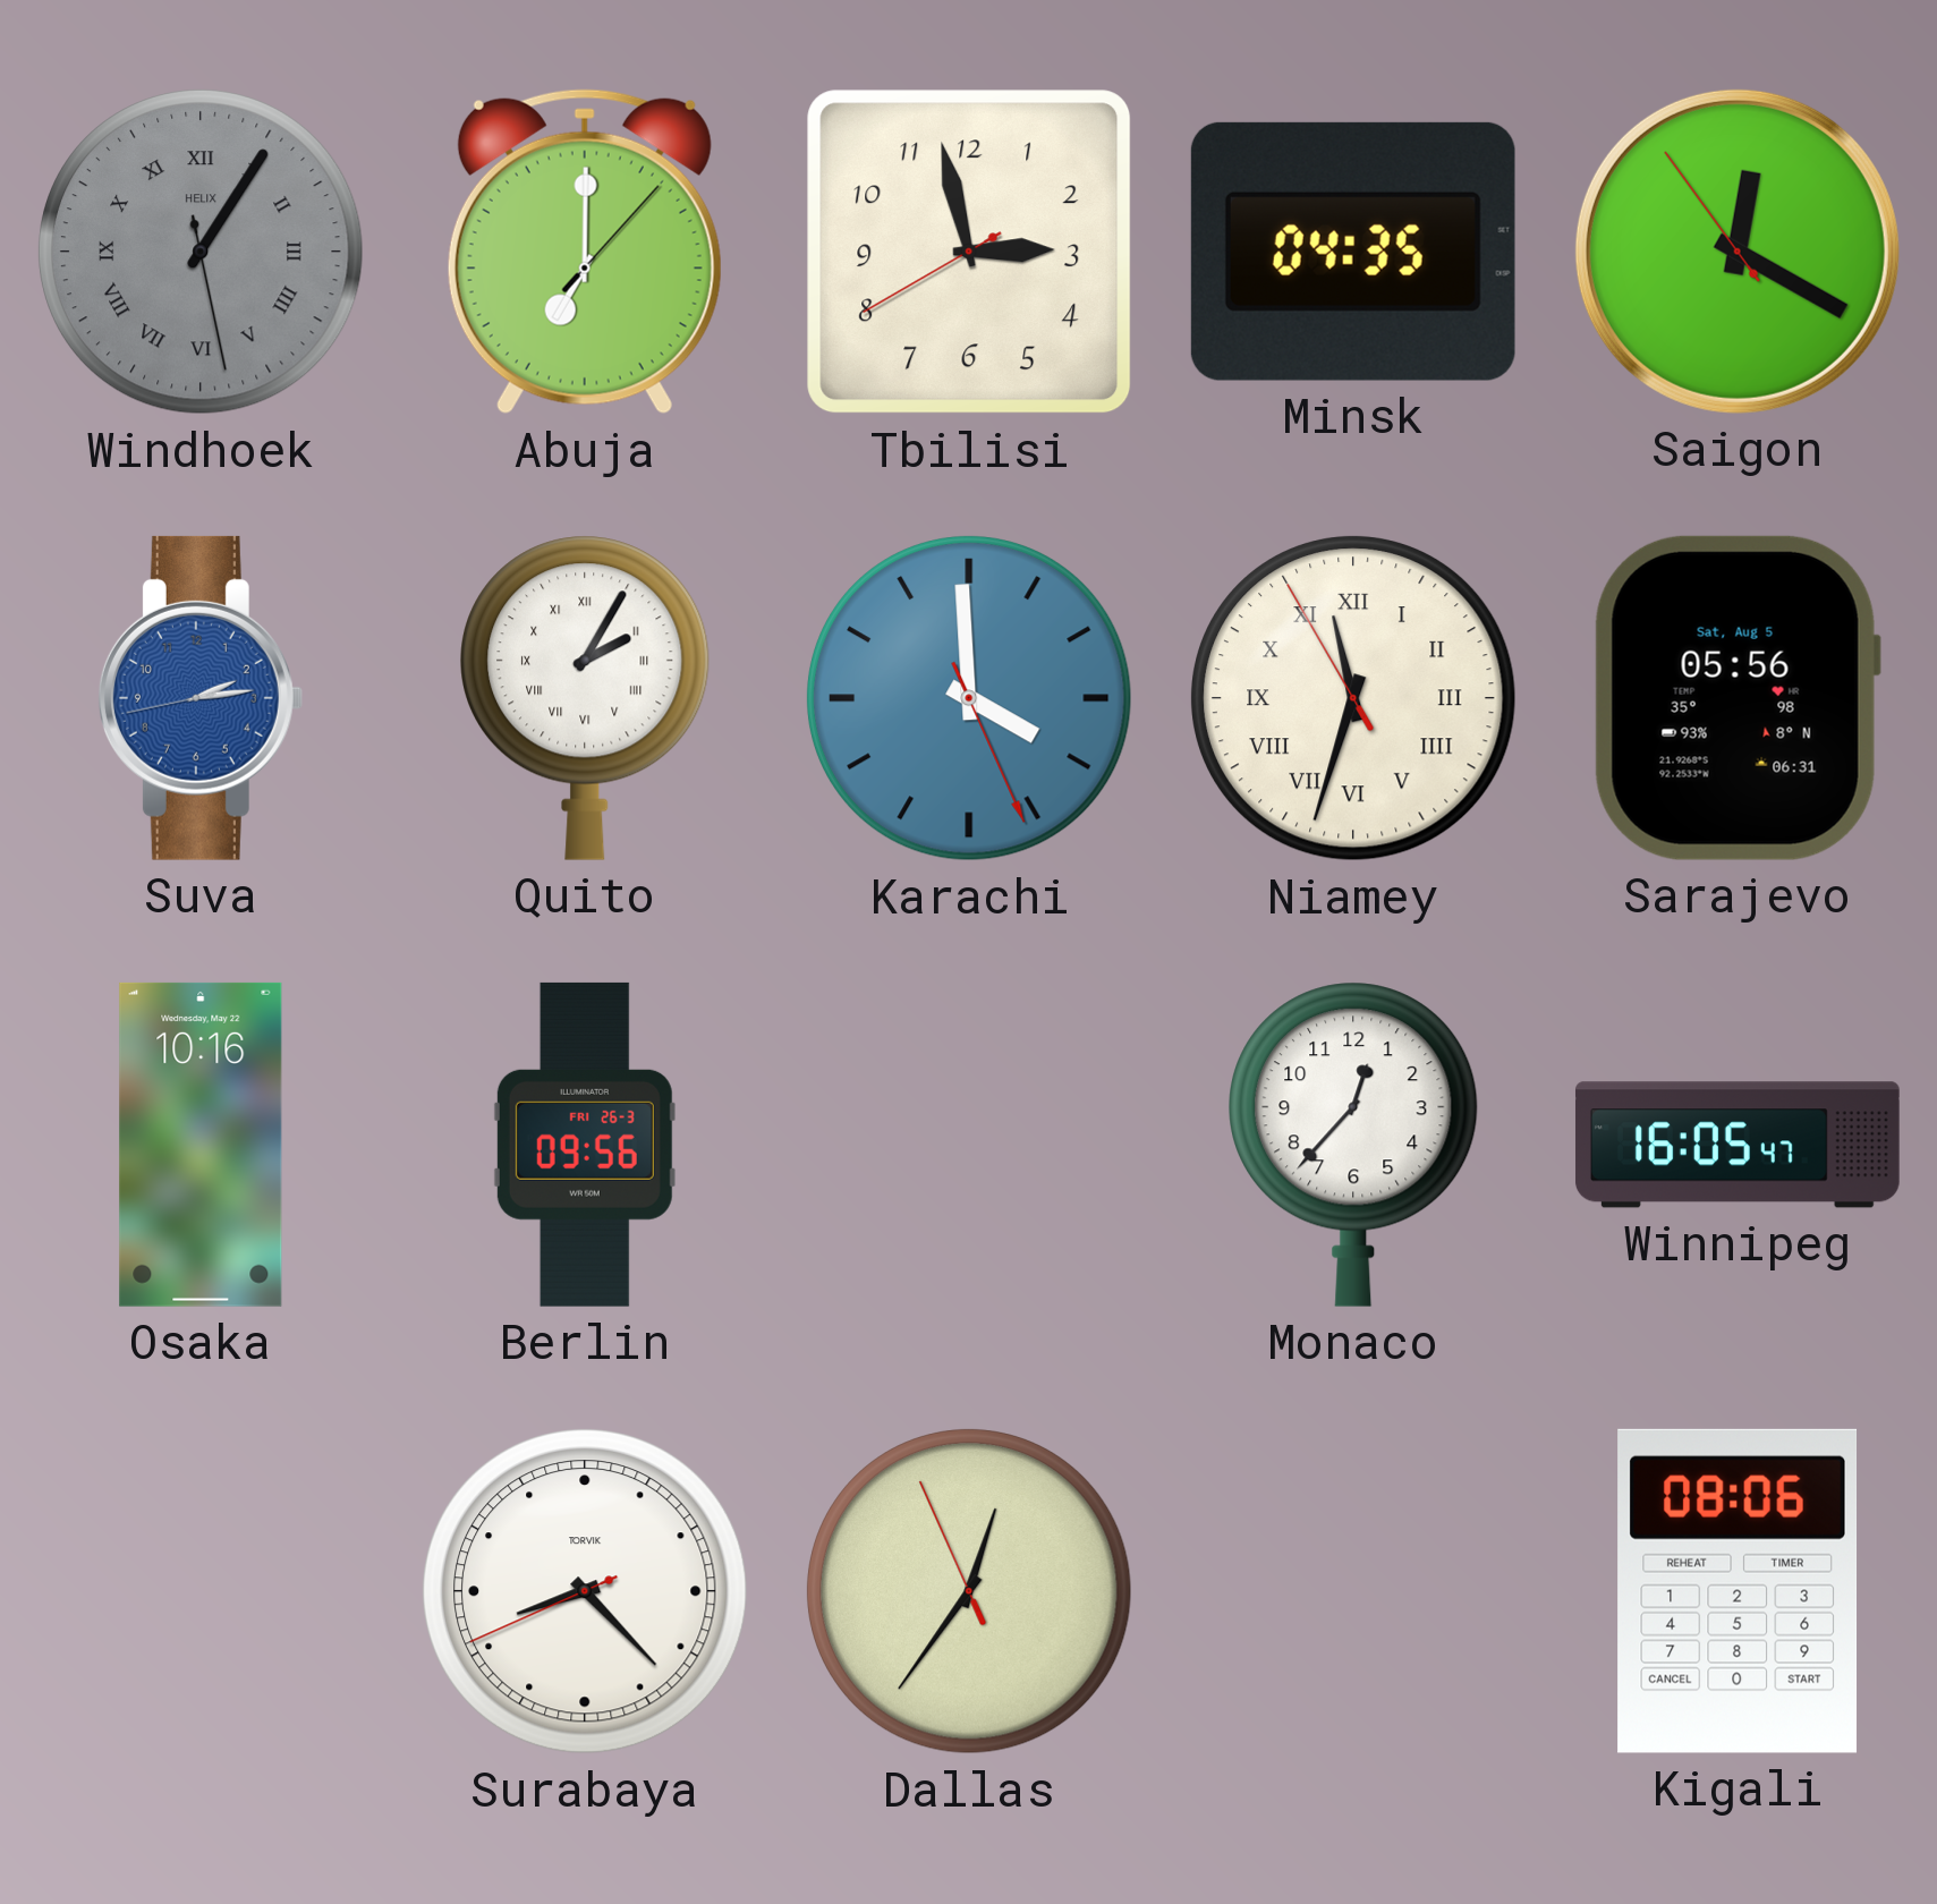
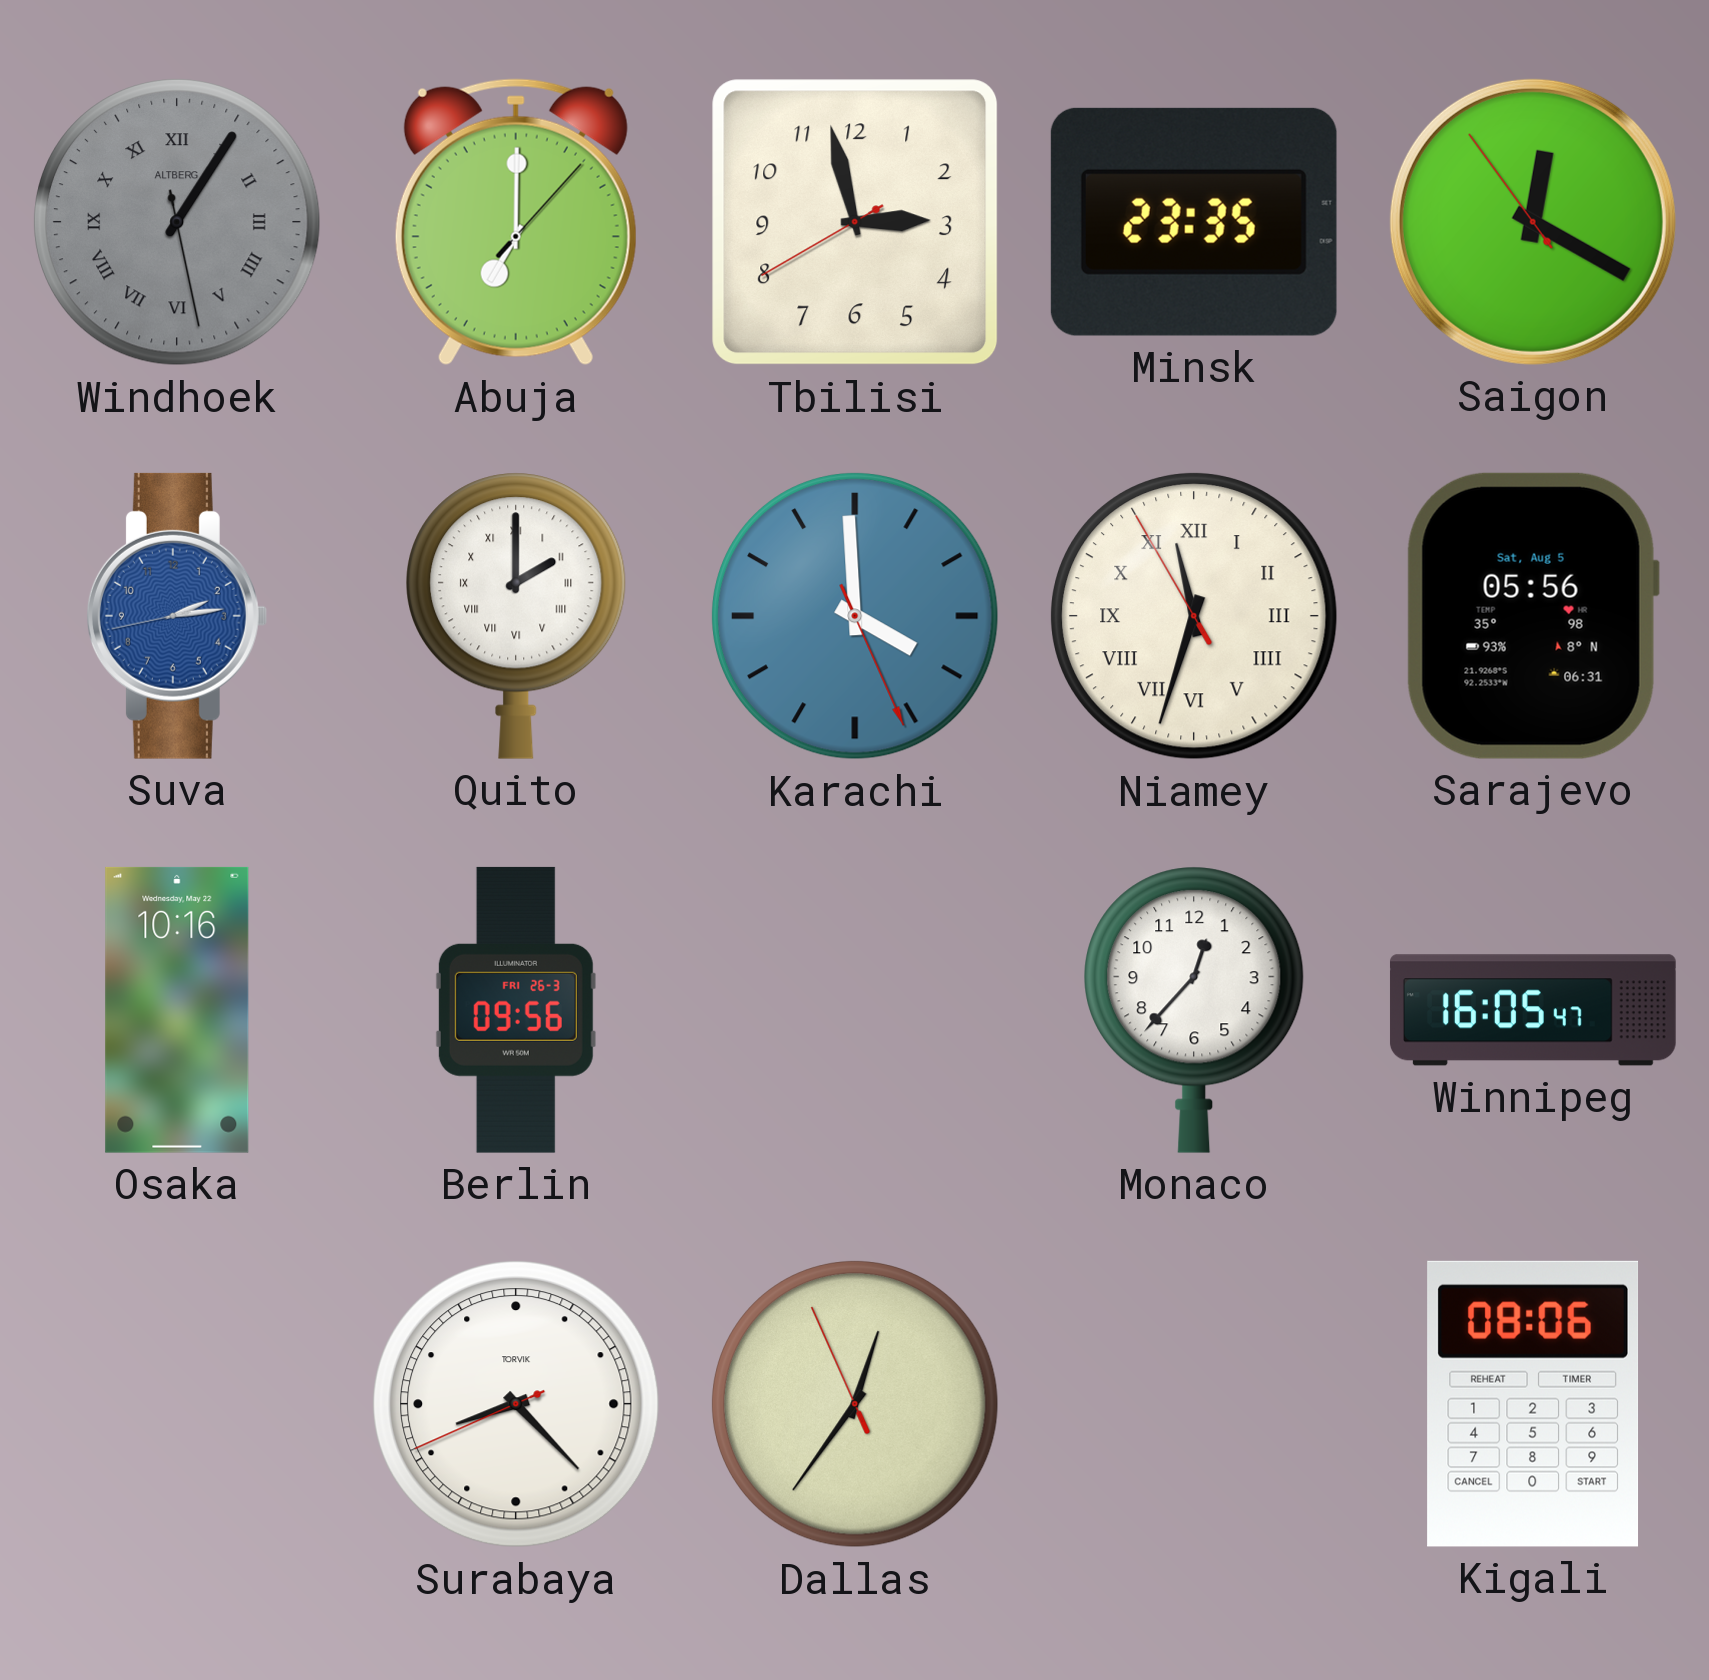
Windhoek brand: HELIX -> ALTBERG
Minsk: 04:35 -> 23:35
Quito: 2:05 -> 2:00
